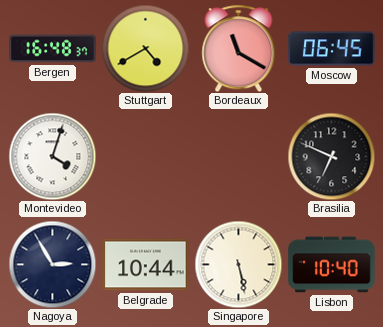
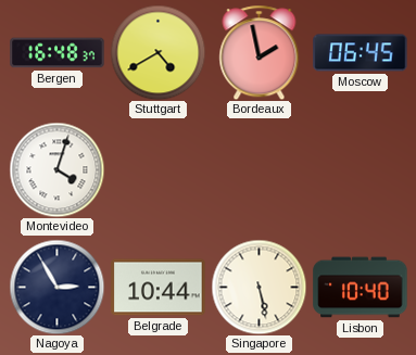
Bordeaux: 11:20 -> 1:58
Brasilia: 6:49 -> none
